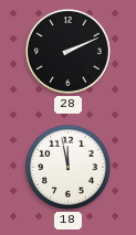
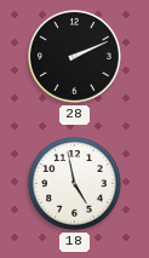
18: 11:58 -> 4:58
